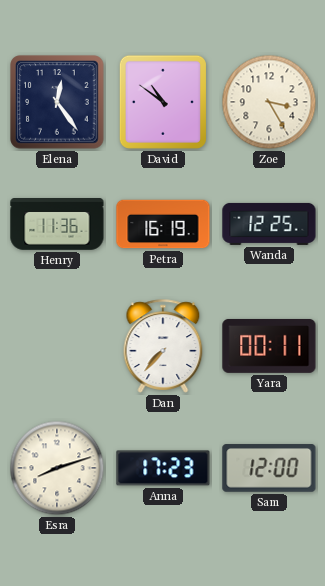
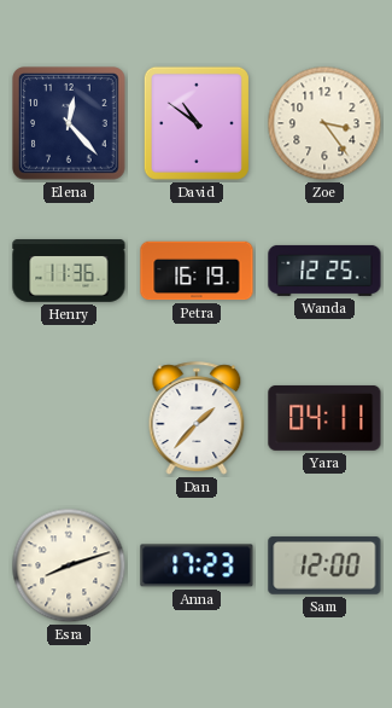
Elena: 12:24 -> 12:23
Zoe: 3:25 -> 3:24
Dan: 7:37 -> 1:37
Yara: 00:11 -> 04:11
